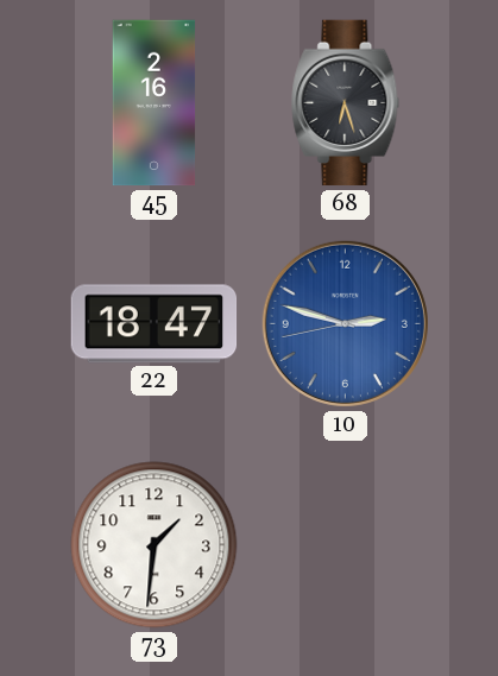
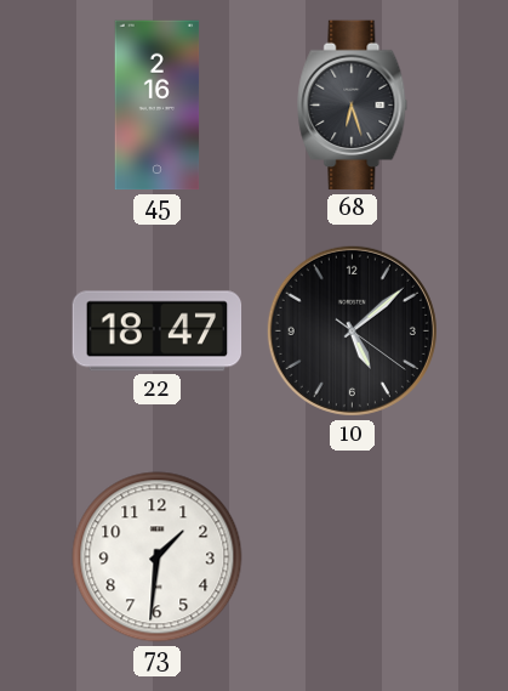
10: 2:47 -> 5:08
10 dial: blue -> black
